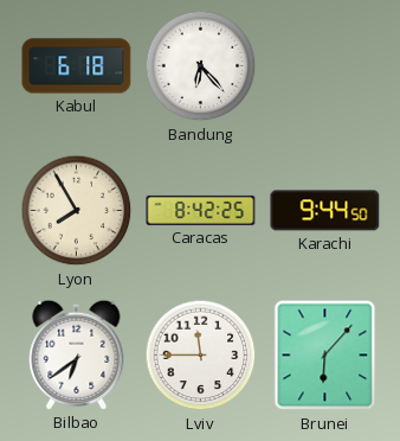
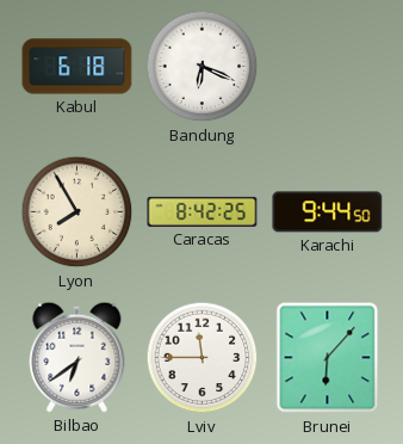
Bandung: 6:23 -> 6:19
